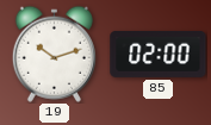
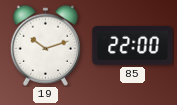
85: 02:00 -> 22:00
